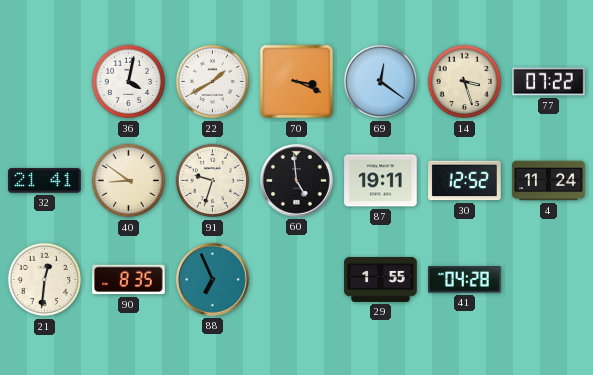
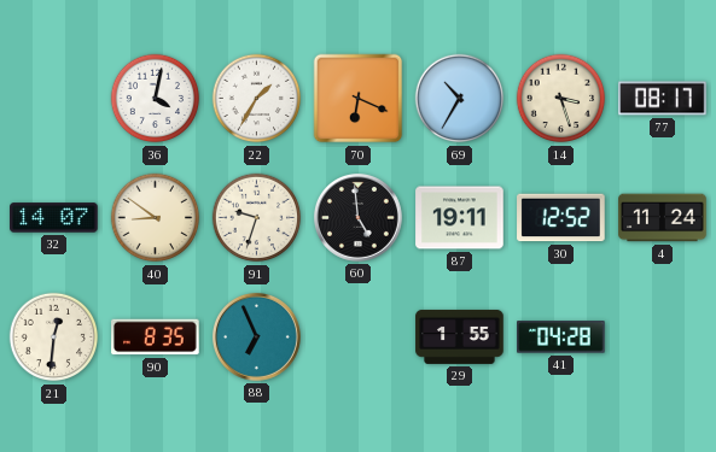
22: 1:40 -> 1:35
70: 3:19 -> 6:19
69: 12:21 -> 10:35
77: 07:22 -> 08:17
32: 21:41 -> 14:07
